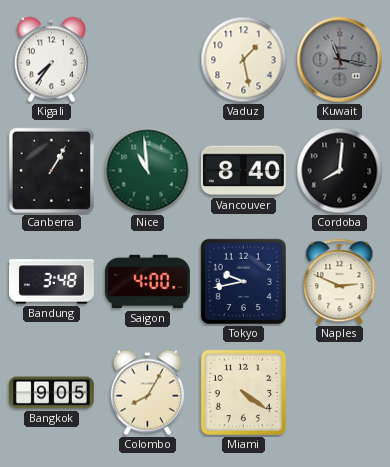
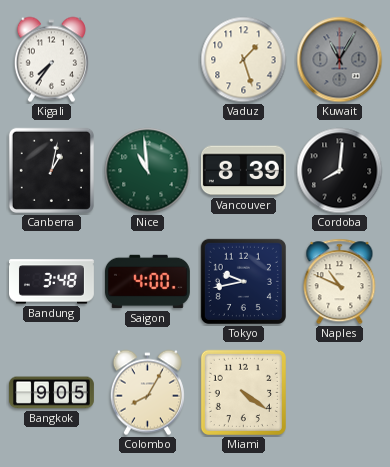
Vaduz: 1:28 -> 1:27
Kuwait: 11:17 -> 11:05
Canberra: 1:05 -> 1:02
Vancouver: 8:40 -> 8:39
Naples: 2:49 -> 10:49
